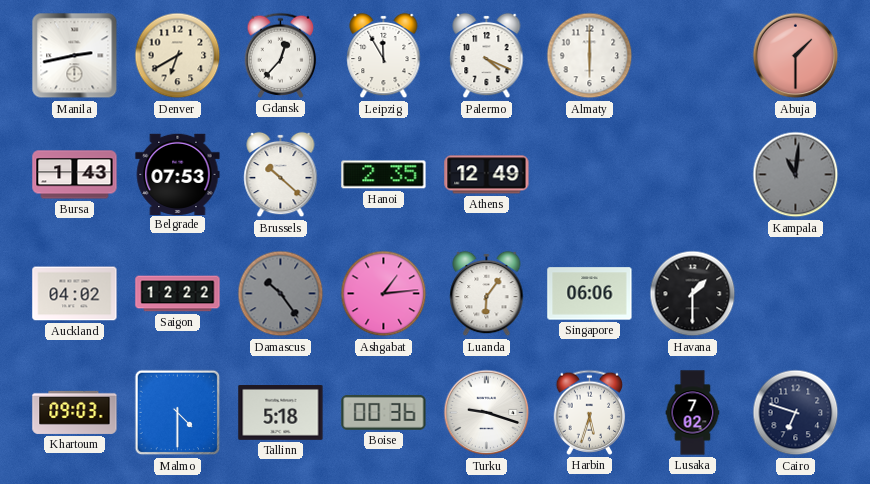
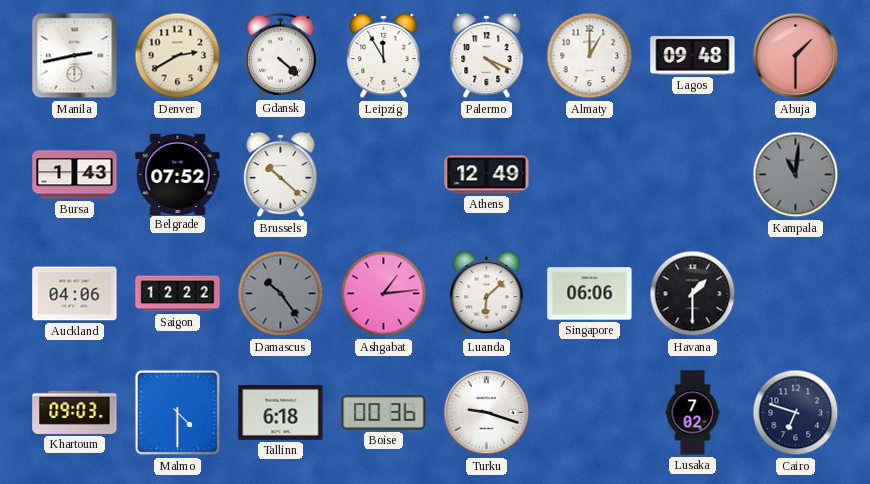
Denver: 6:40 -> 2:40
Gdansk: 12:37 -> 4:22
Almaty: 6:00 -> 1:00
Lagos: none -> 09:48
Belgrade: 07:53 -> 07:52
Hanoi: 2:35 -> none
Auckland: 04:02 -> 04:06
Luanda: 6:06 -> 6:08
Tallinn: 5:18 -> 6:18
Harbin: 5:33 -> none
